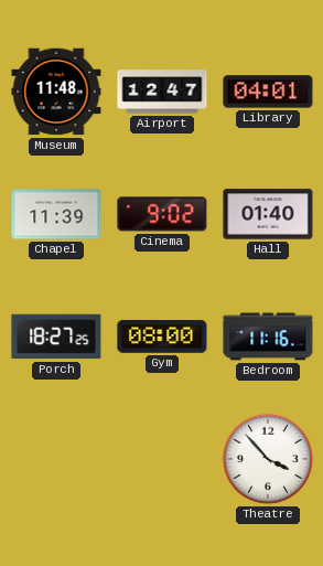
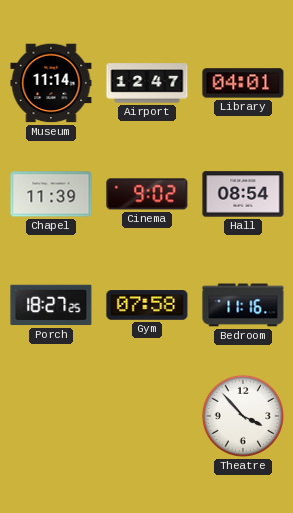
Museum: 11:48 -> 11:14
Hall: 01:40 -> 08:54
Gym: 08:00 -> 07:58
